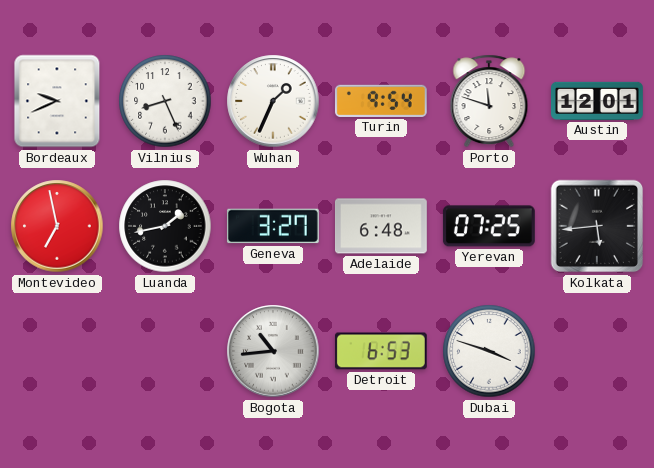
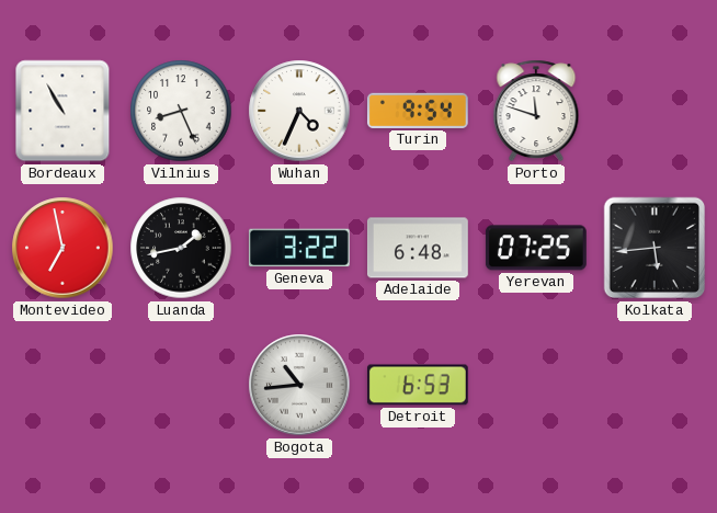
Bordeaux: 9:41 -> 10:55
Wuhan: 1:34 -> 4:34
Austin: 12:01 -> none
Geneva: 3:27 -> 3:22
Dubai: 3:48 -> none
